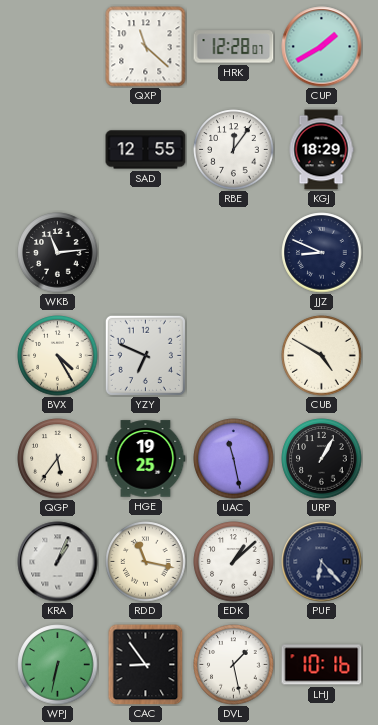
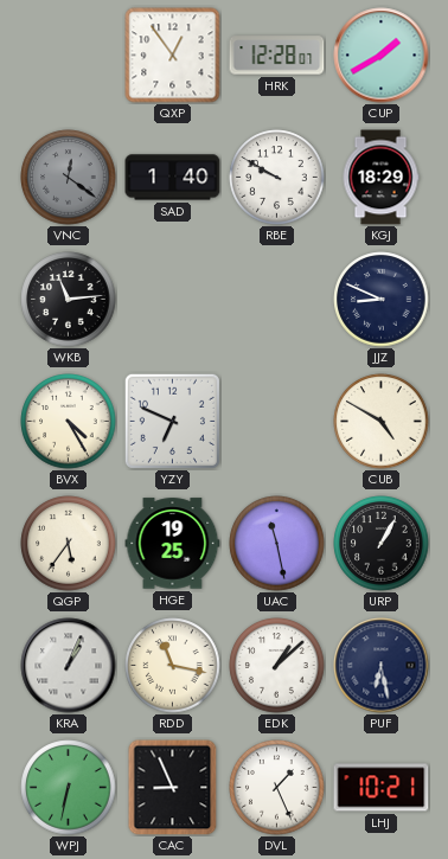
QXP: 11:22 -> 12:54
VNC: none -> 12:21
SAD: 12:55 -> 1:40
RBE: 12:06 -> 9:50
PUF: 6:23 -> 6:28
CAC: 8:54 -> 8:56
DVL: 1:28 -> 1:26
LHJ: 10:16 -> 10:21
